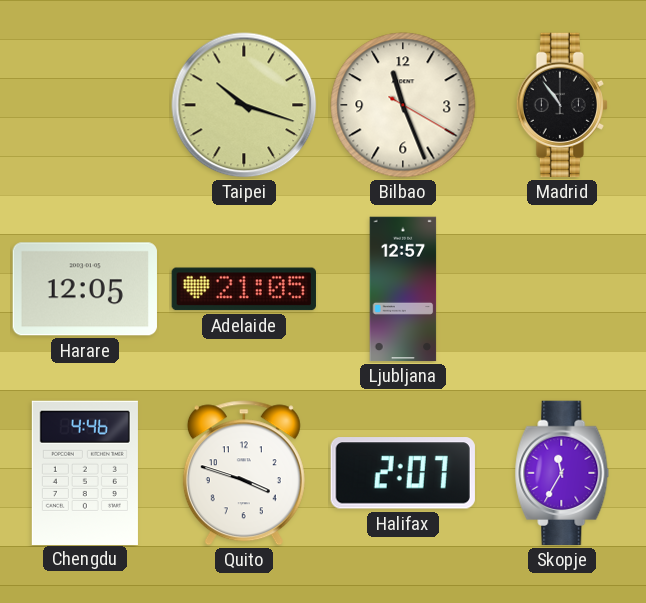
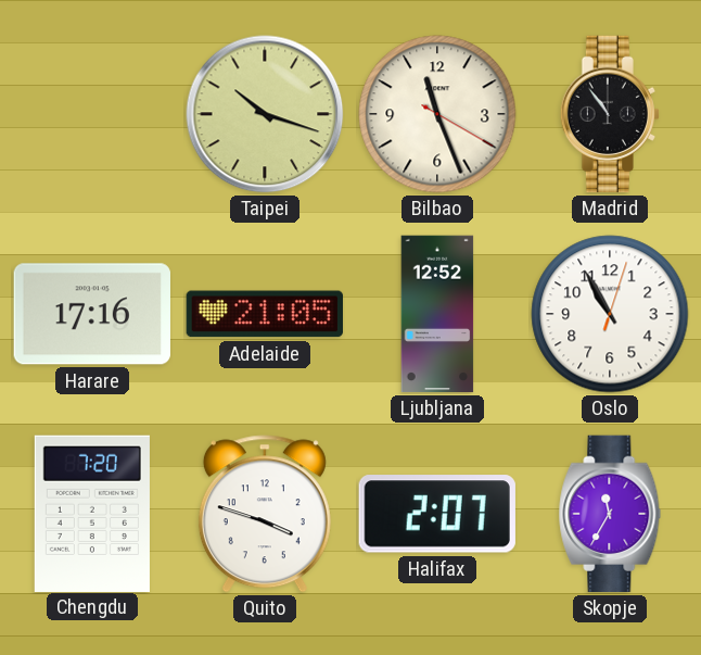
Harare: 12:05 -> 17:16
Ljubljana: 12:57 -> 12:52
Oslo: none -> 10:55
Chengdu: 4:46 -> 7:20
